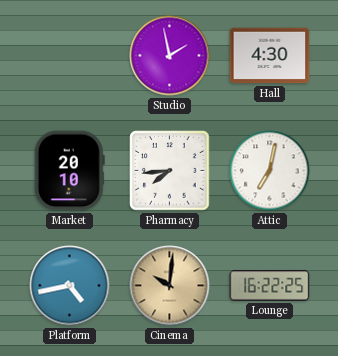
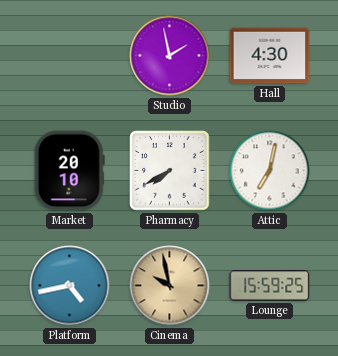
Pharmacy: 7:44 -> 7:40
Cinema: 10:01 -> 9:58
Lounge: 16:22 -> 15:59
